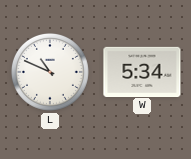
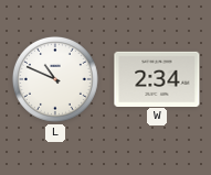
W: 5:34 -> 2:34
